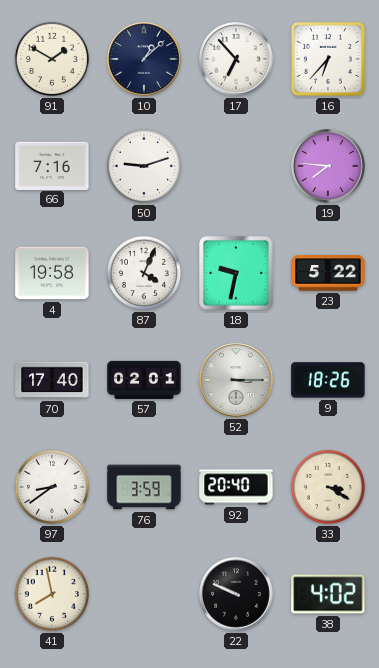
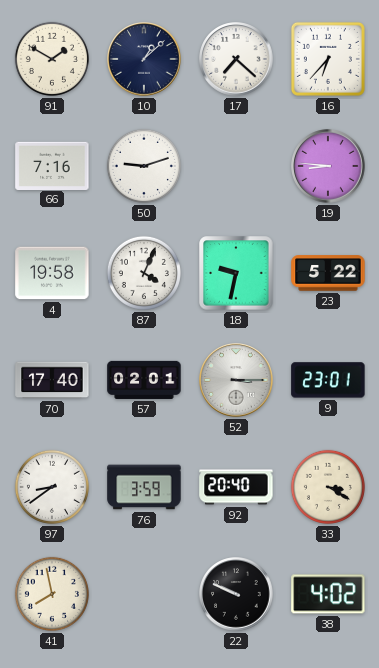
17: 6:53 -> 7:22
19: 7:46 -> 8:46
9: 18:26 -> 23:01
